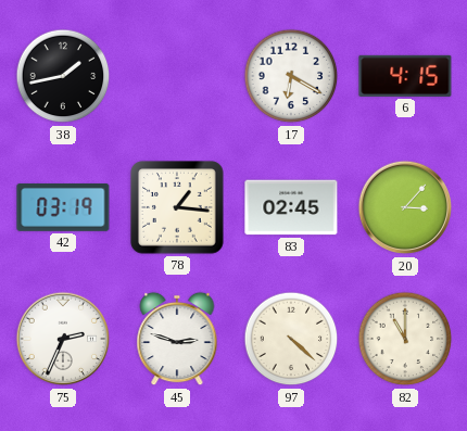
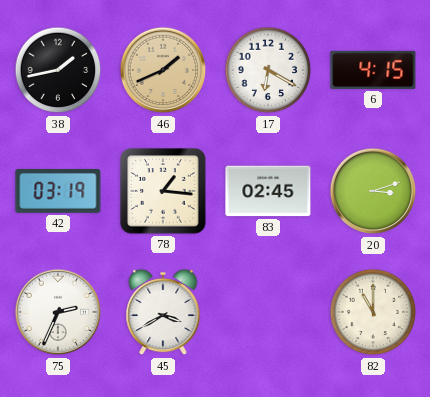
46: none -> 1:41
20: 3:07 -> 3:12
45: 2:48 -> 3:40
97: 4:22 -> none
